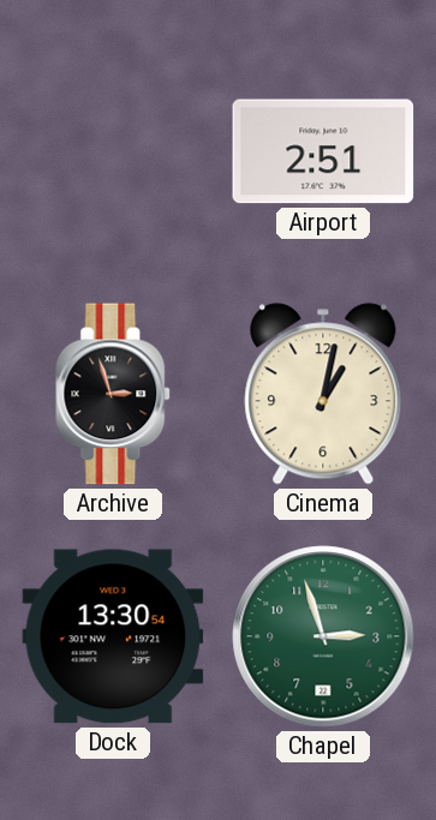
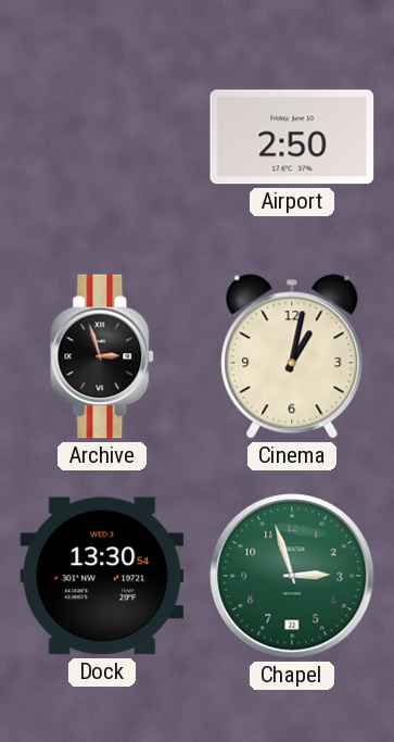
Airport: 2:51 -> 2:50
